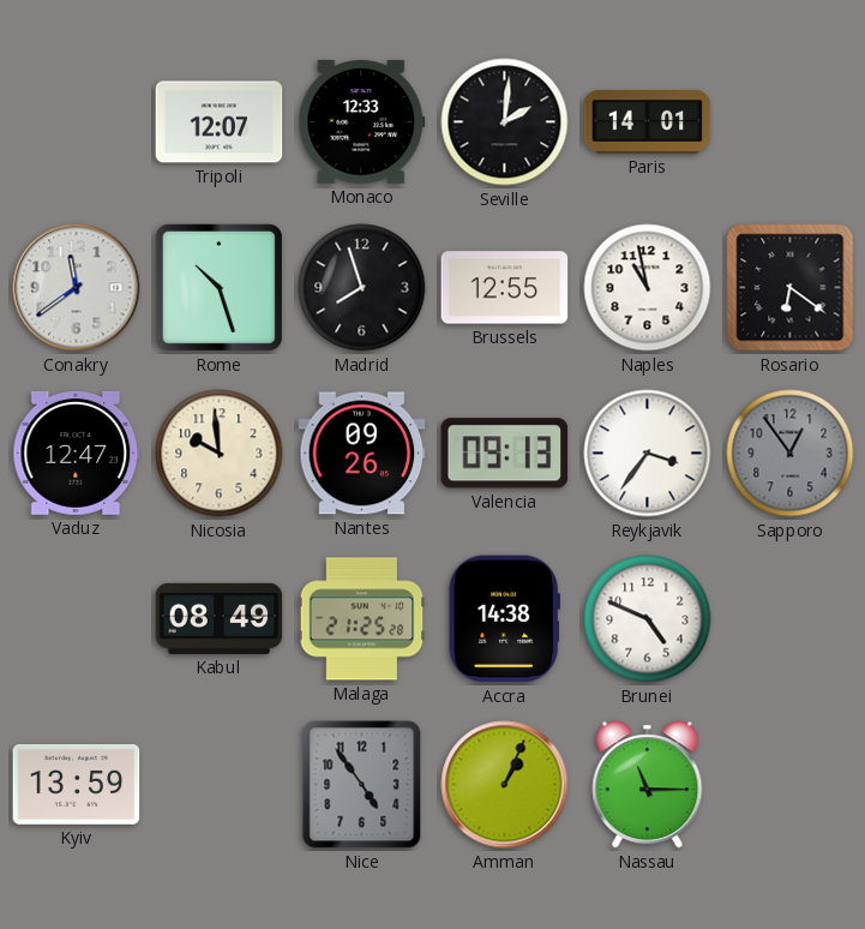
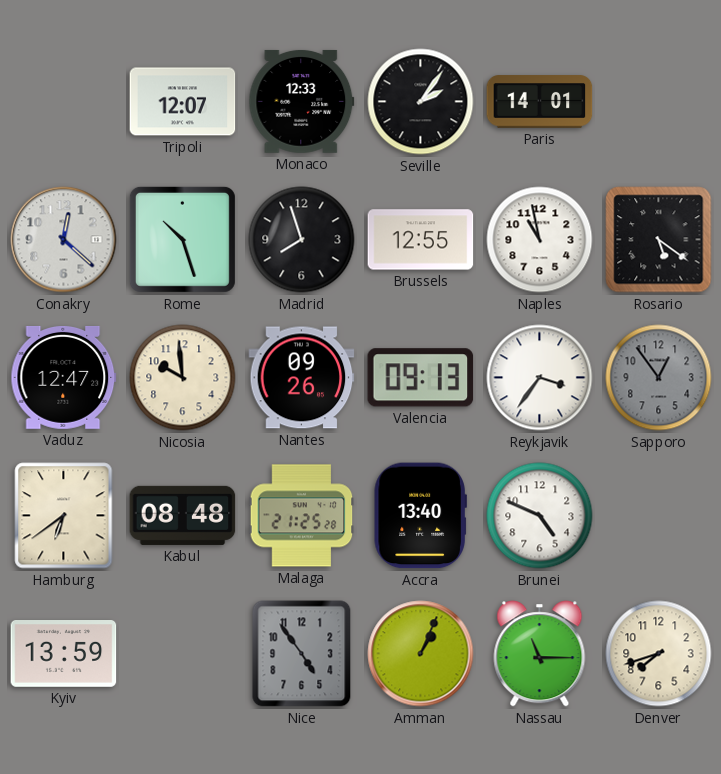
Seville: 2:01 -> 2:06
Conakry: 11:39 -> 12:22
Rosario: 6:21 -> 5:21
Hamburg: none -> 6:39
Kabul: 08:49 -> 08:48
Accra: 14:38 -> 13:40
Denver: none -> 7:42
